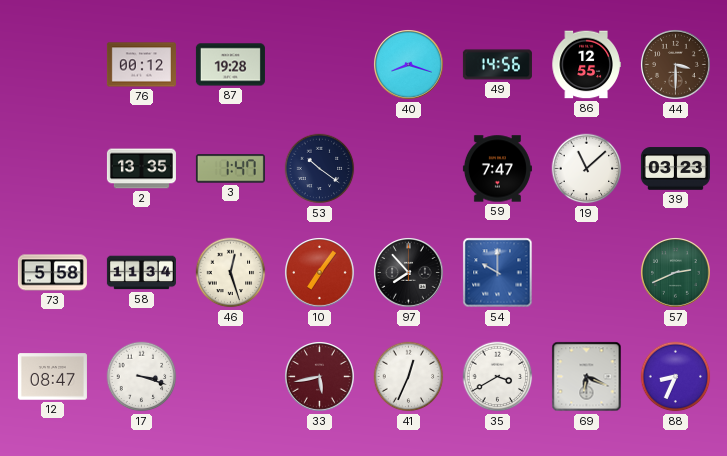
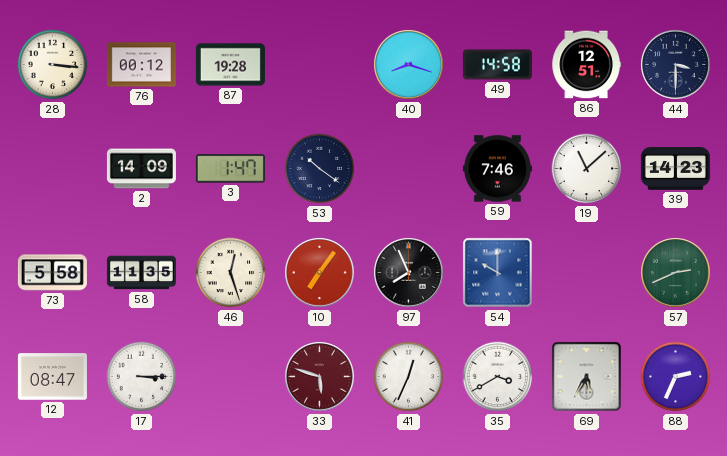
28: none -> 3:16
49: 14:56 -> 14:58
86: 12:55 -> 12:51
44 dial: brown -> navy
2: 13:35 -> 14:09
59: 7:47 -> 7:46
39: 03:23 -> 14:23
58: 11:34 -> 11:35
97: 7:53 -> 7:56
17: 3:18 -> 3:15
33: 5:43 -> 5:48
69: 6:19 -> 5:35
88: 8:34 -> 2:34
